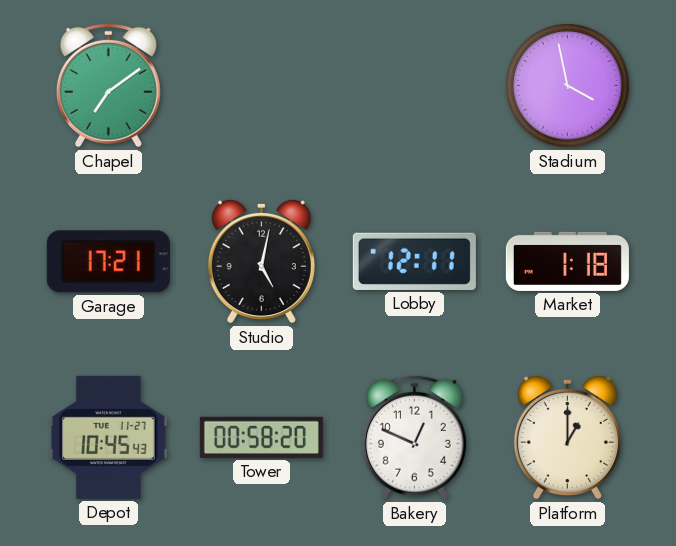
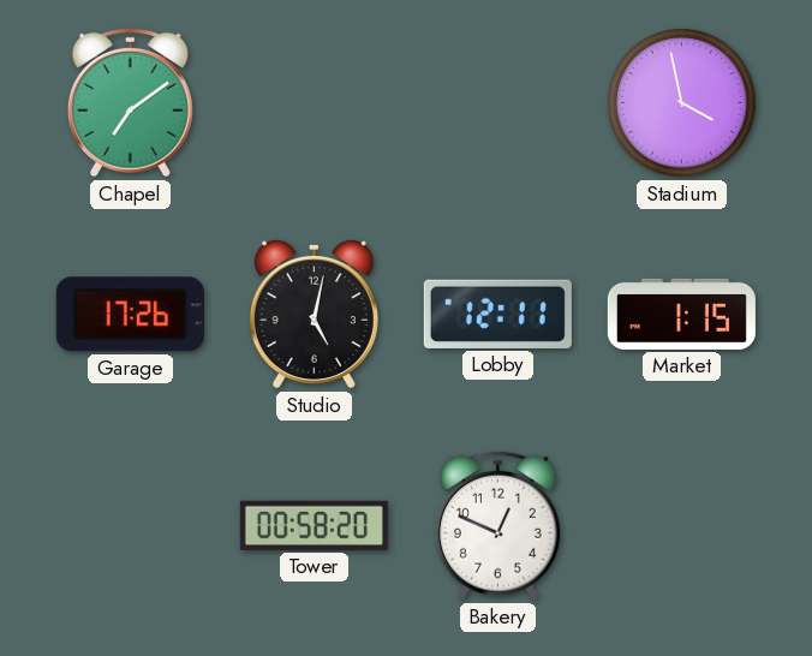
Garage: 17:21 -> 17:26
Market: 1:18 -> 1:15
Depot: 10:45 -> none
Platform: 1:00 -> none
